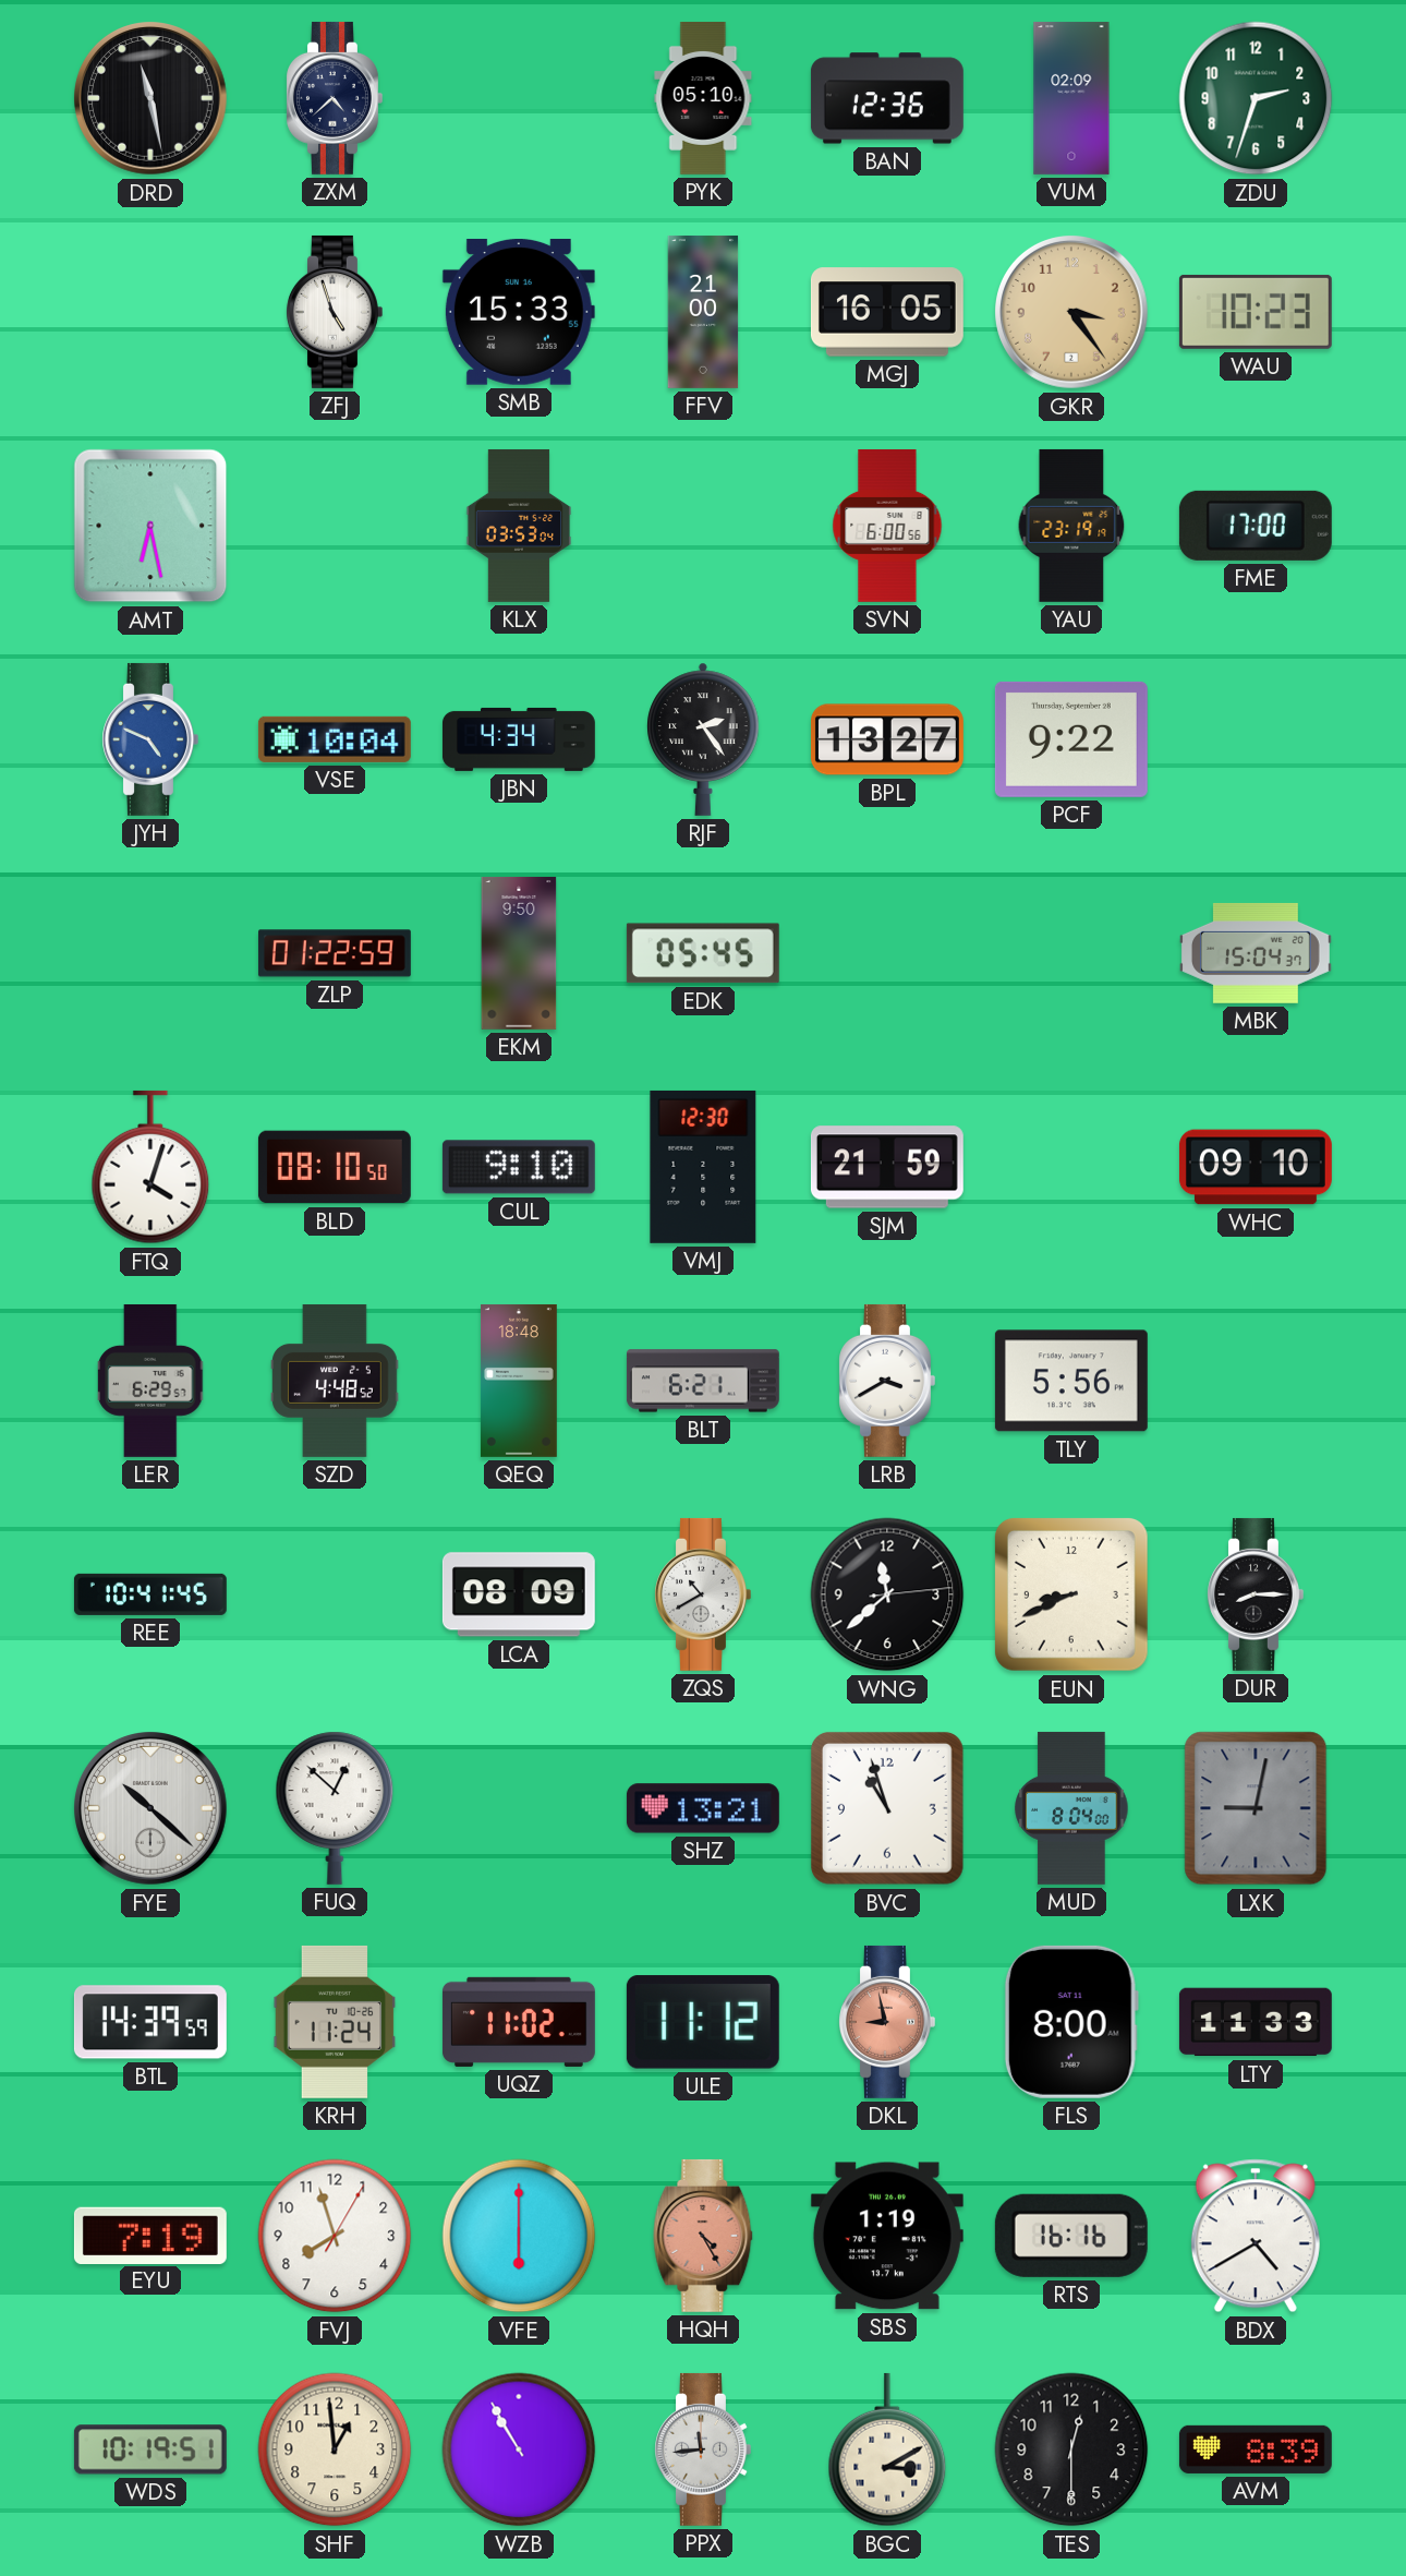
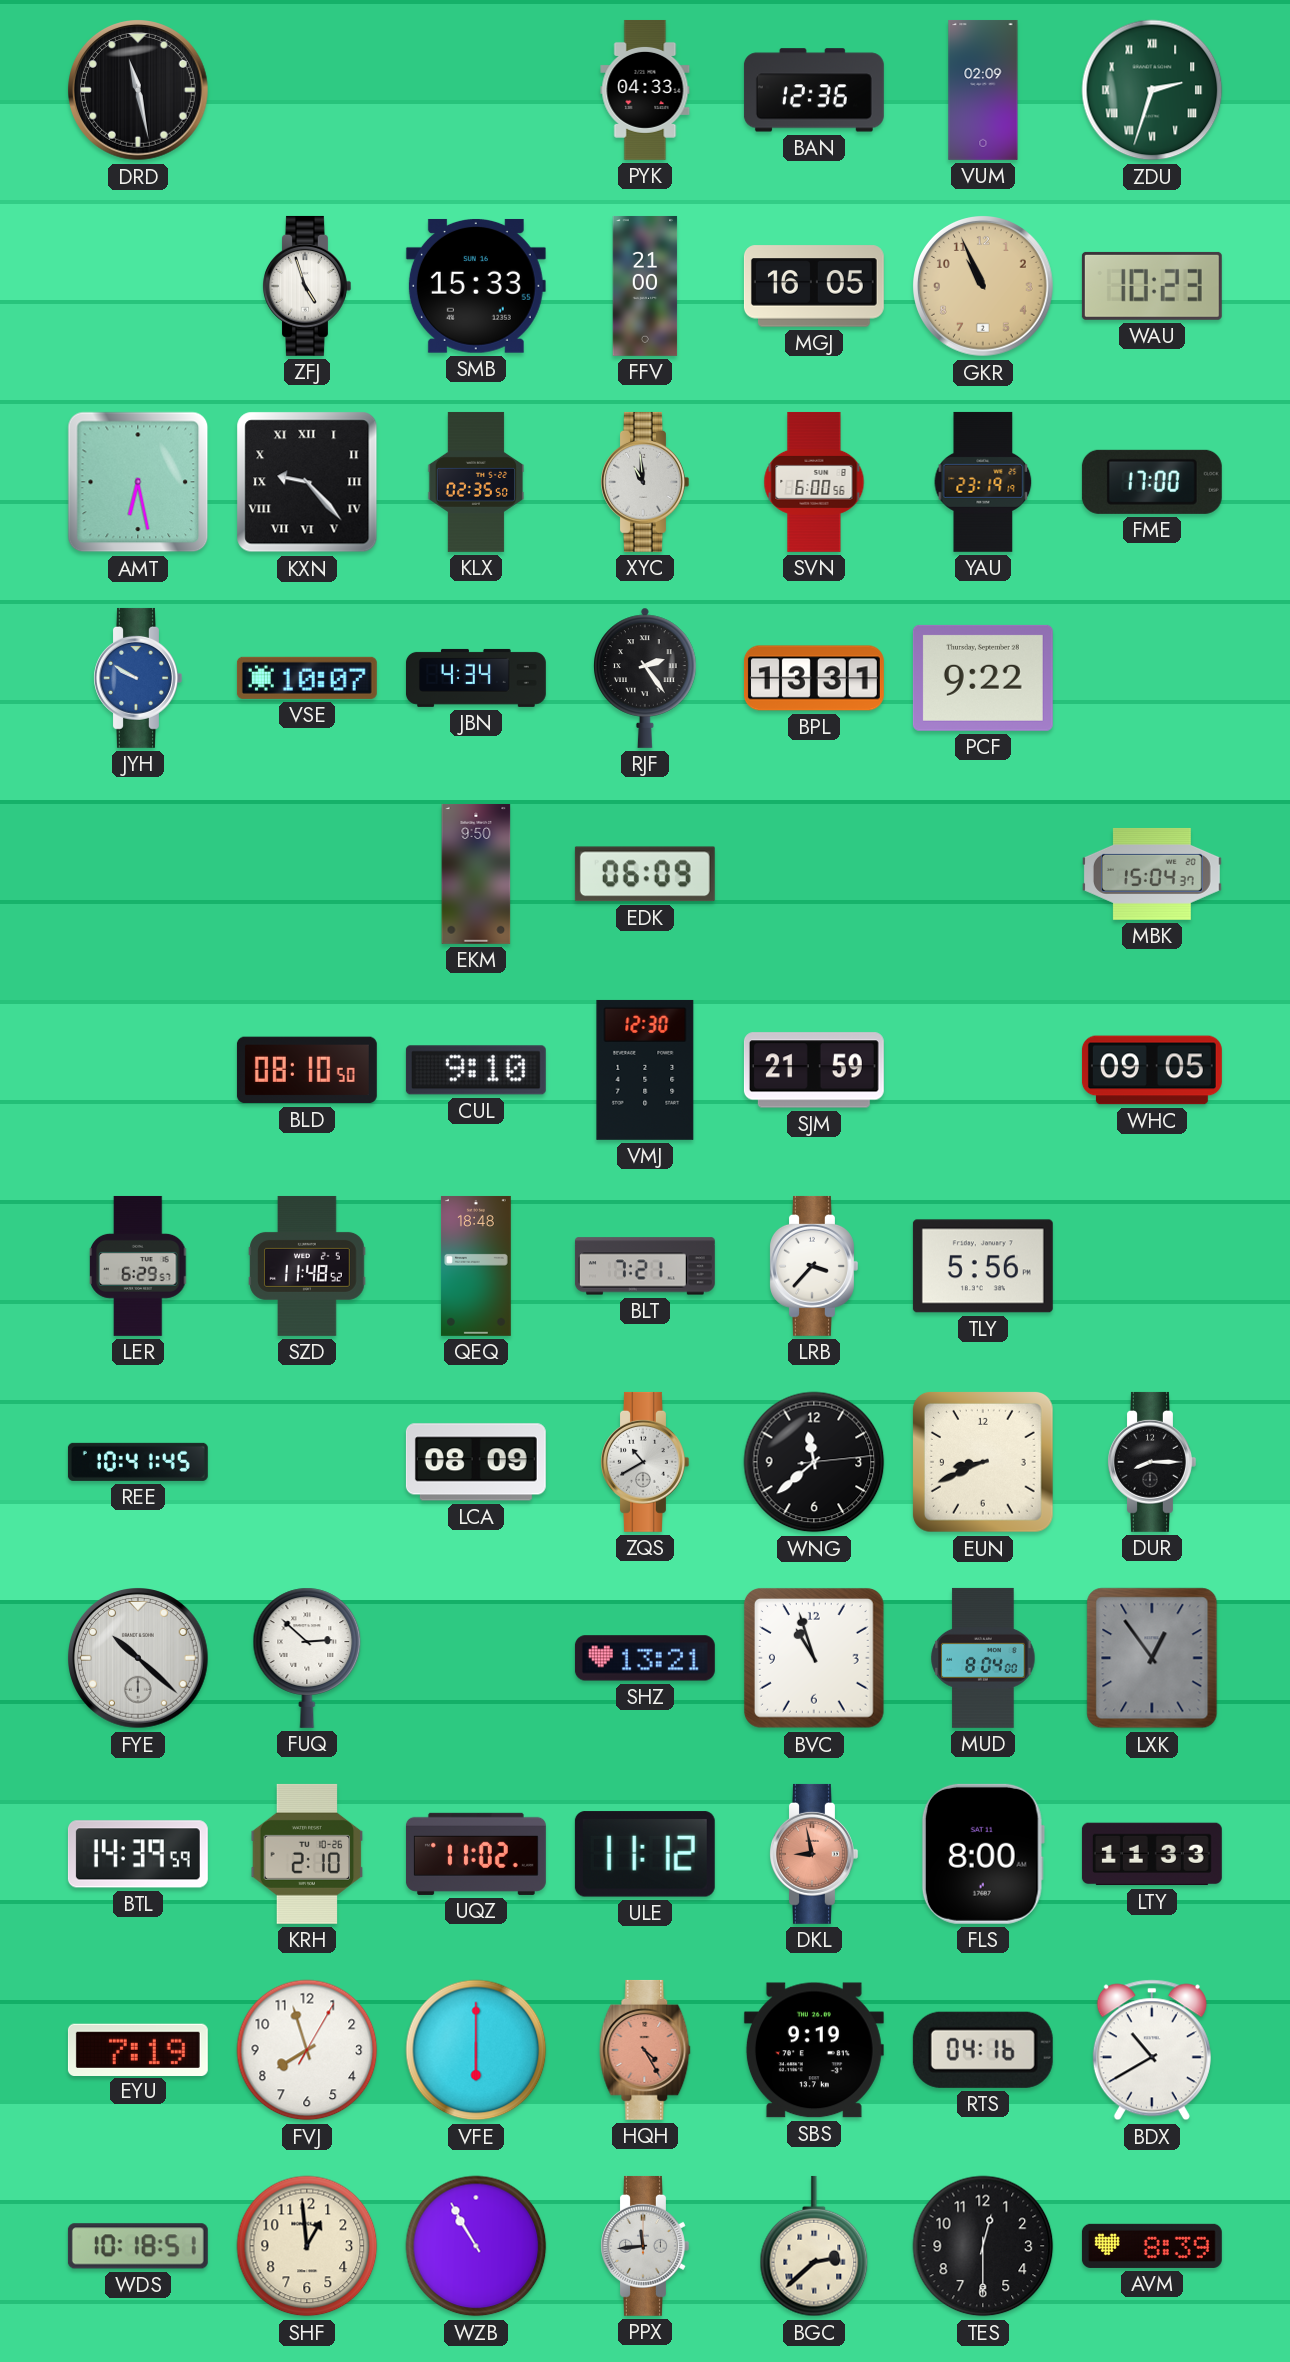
ZXM: 4:38 -> none
PYK: 05:10 -> 04:33
ZDU numerals: Arabic -> Roman
GKR: 3:24 -> 10:56
KXN: none -> 9:23
KLX: 03:53 -> 02:35
XYC: none -> 10:59
JYH: 4:49 -> 9:50
VSE: 10:04 -> 10:07
BPL: 13:27 -> 13:31
ZLP: 01:22 -> none
EDK: 05:45 -> 06:09
FTQ: 4:03 -> none
WHC: 09:10 -> 09:05
SZD: 4:48 -> 11:48
BLT: 6:21 -> 7:21
LRB: 3:40 -> 3:37
FUQ: 12:52 -> 2:52
LXK: 9:02 -> 12:54
KRH: 11:24 -> 2:10
SBS: 1:19 -> 9:19
RTS: 16:16 -> 04:16
BDX: 4:40 -> 10:40
WDS: 10:19 -> 10:18
BGC: 3:10 -> 2:38
